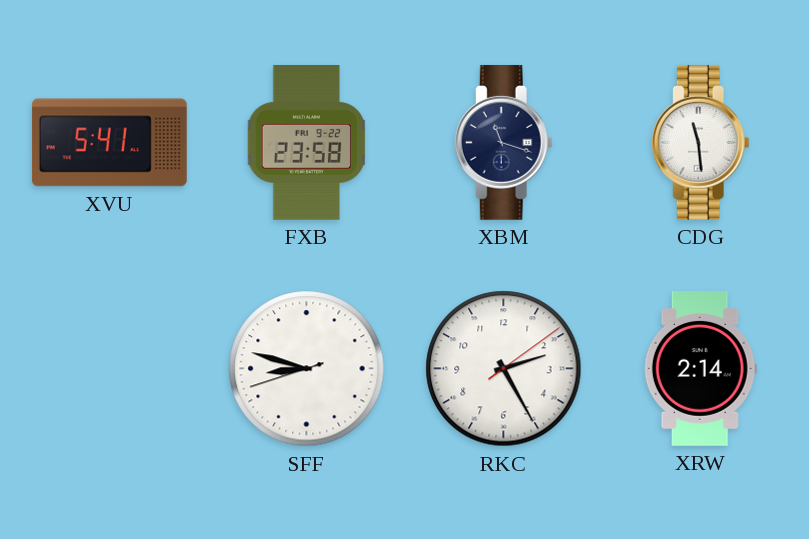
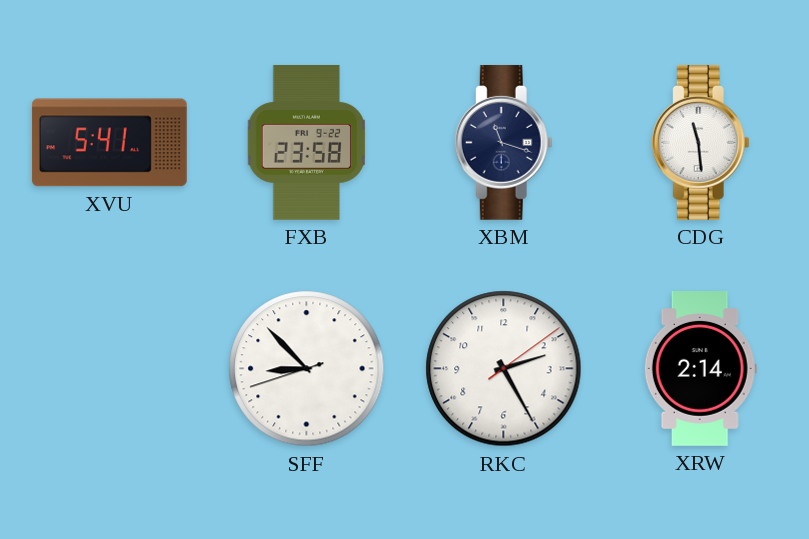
SFF: 8:47 -> 8:52
